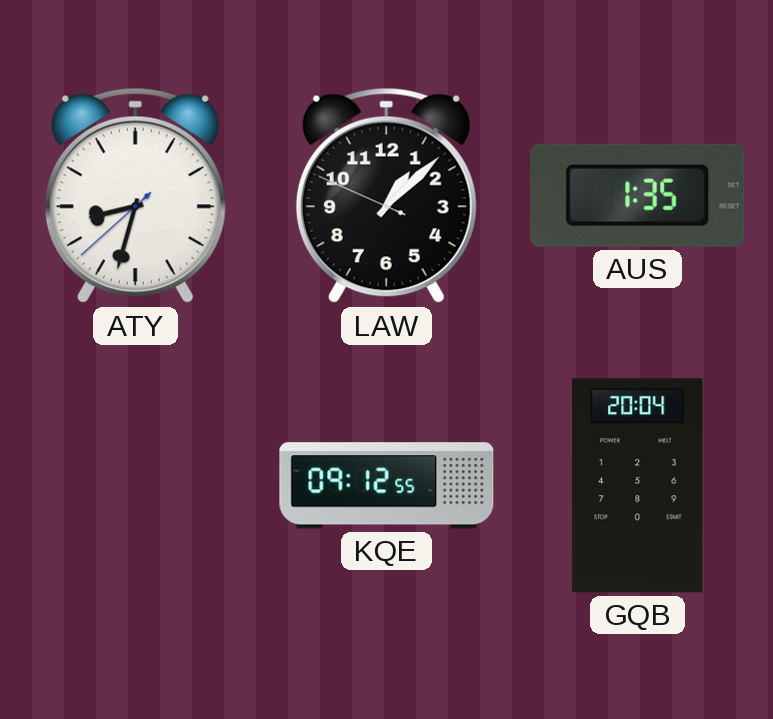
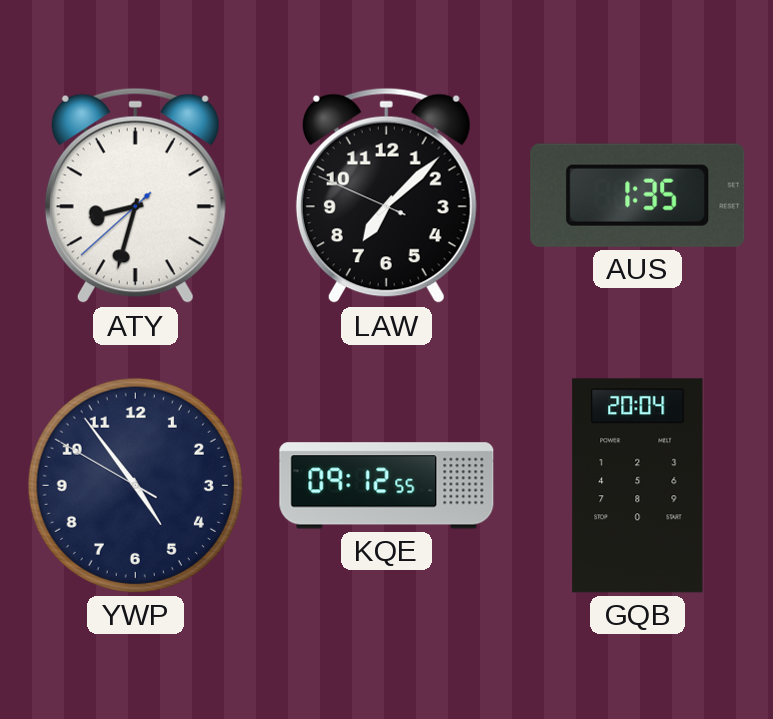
LAW: 1:07 -> 7:07
YWP: none -> 4:53
